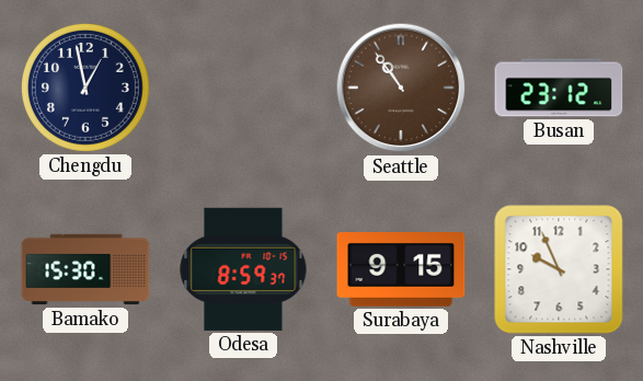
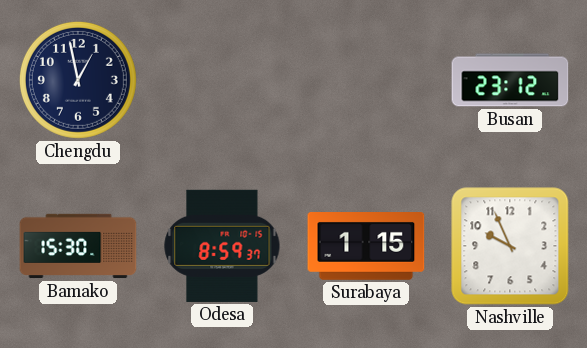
Seattle: 10:54 -> none
Surabaya: 9:15 -> 1:15
